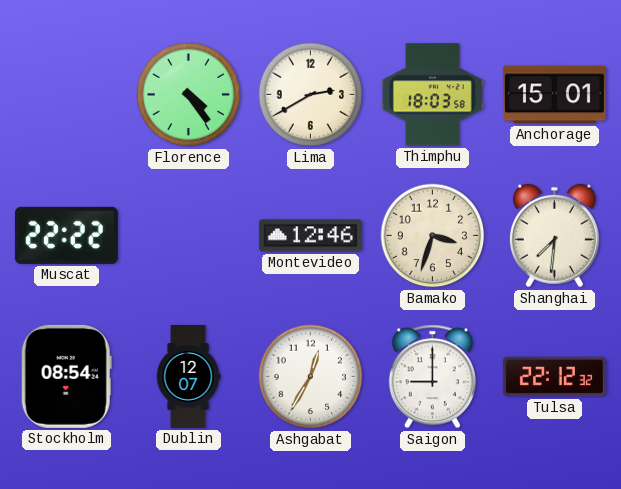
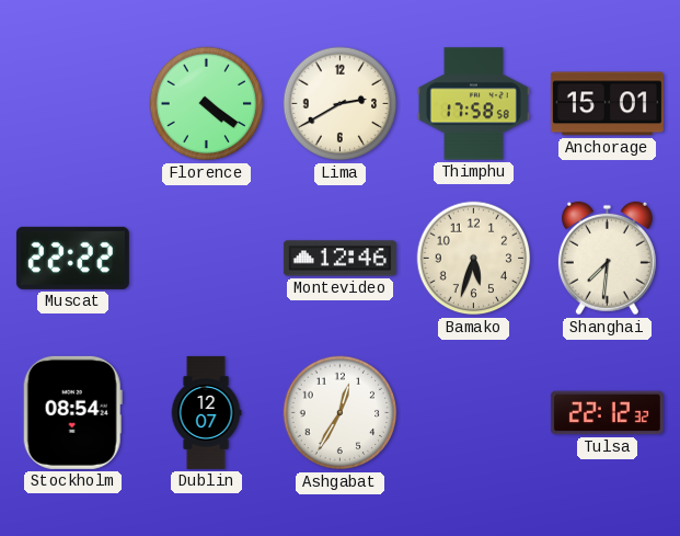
Florence: 4:24 -> 4:21
Thimphu: 18:03 -> 17:58
Bamako: 3:33 -> 5:33
Saigon: 9:00 -> none
